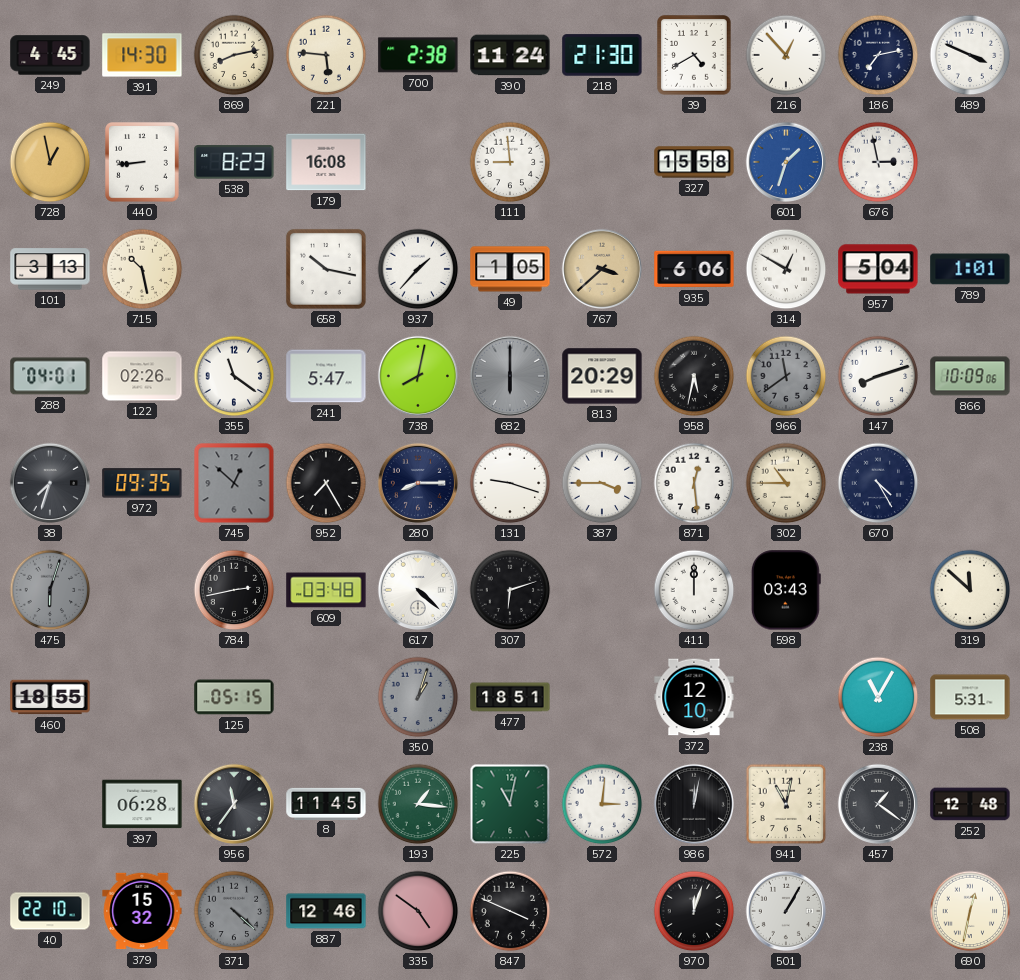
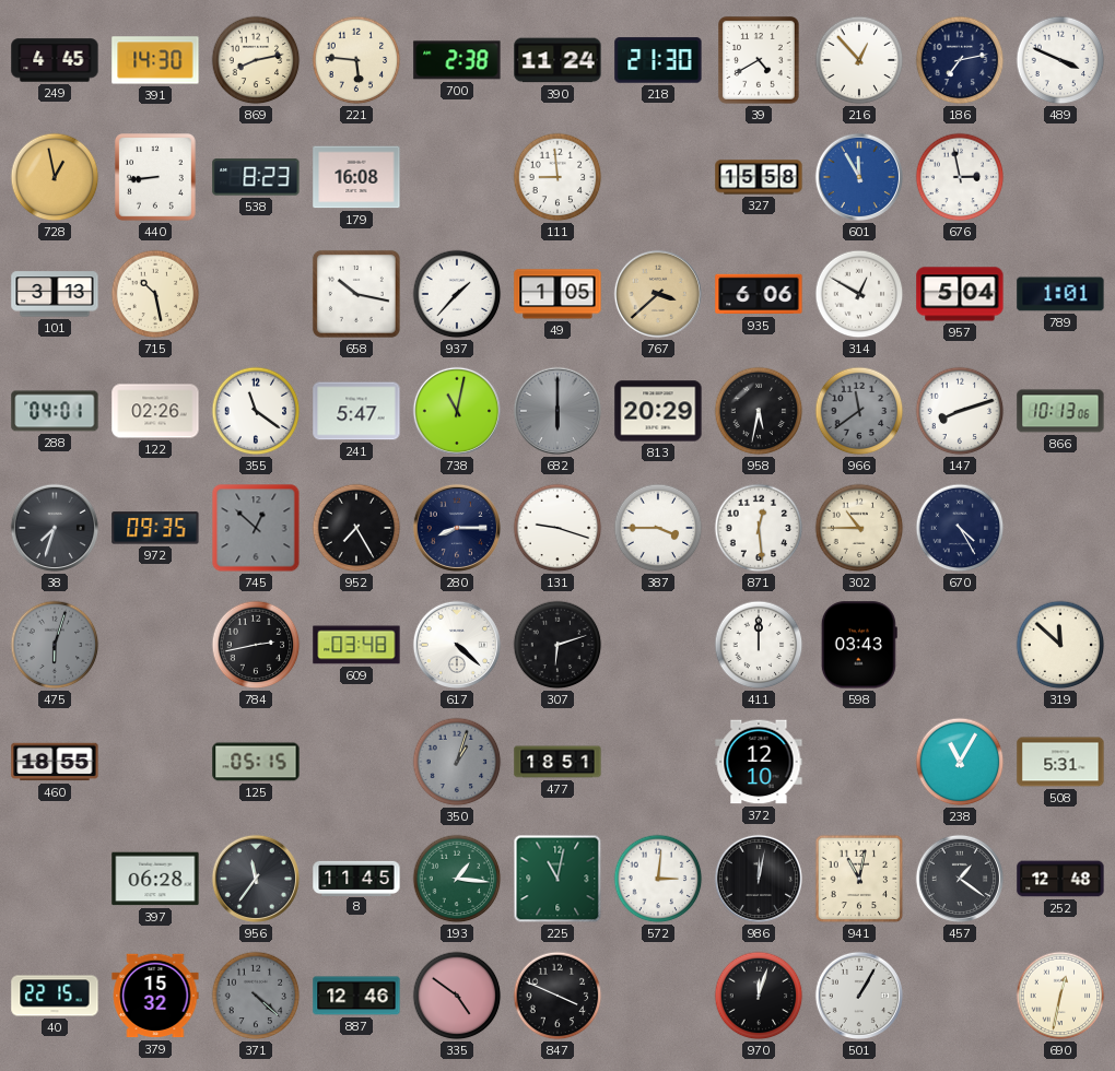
601: 1:33 -> 11:55
738: 8:02 -> 11:02
866: 10:09 -> 10:13
40: 22:10 -> 22:15
